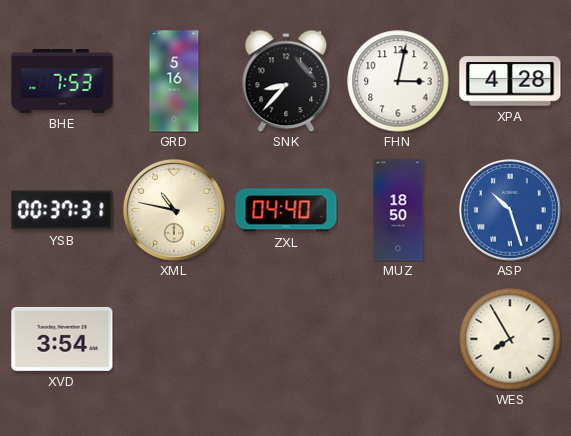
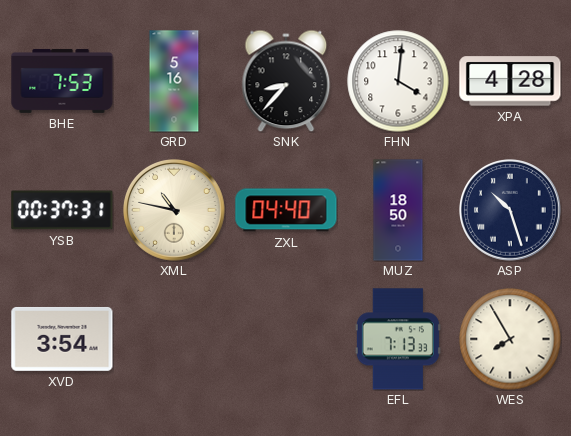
FHN: 3:02 -> 4:01
ASP dial: blue -> navy
EFL: none -> 7:13
